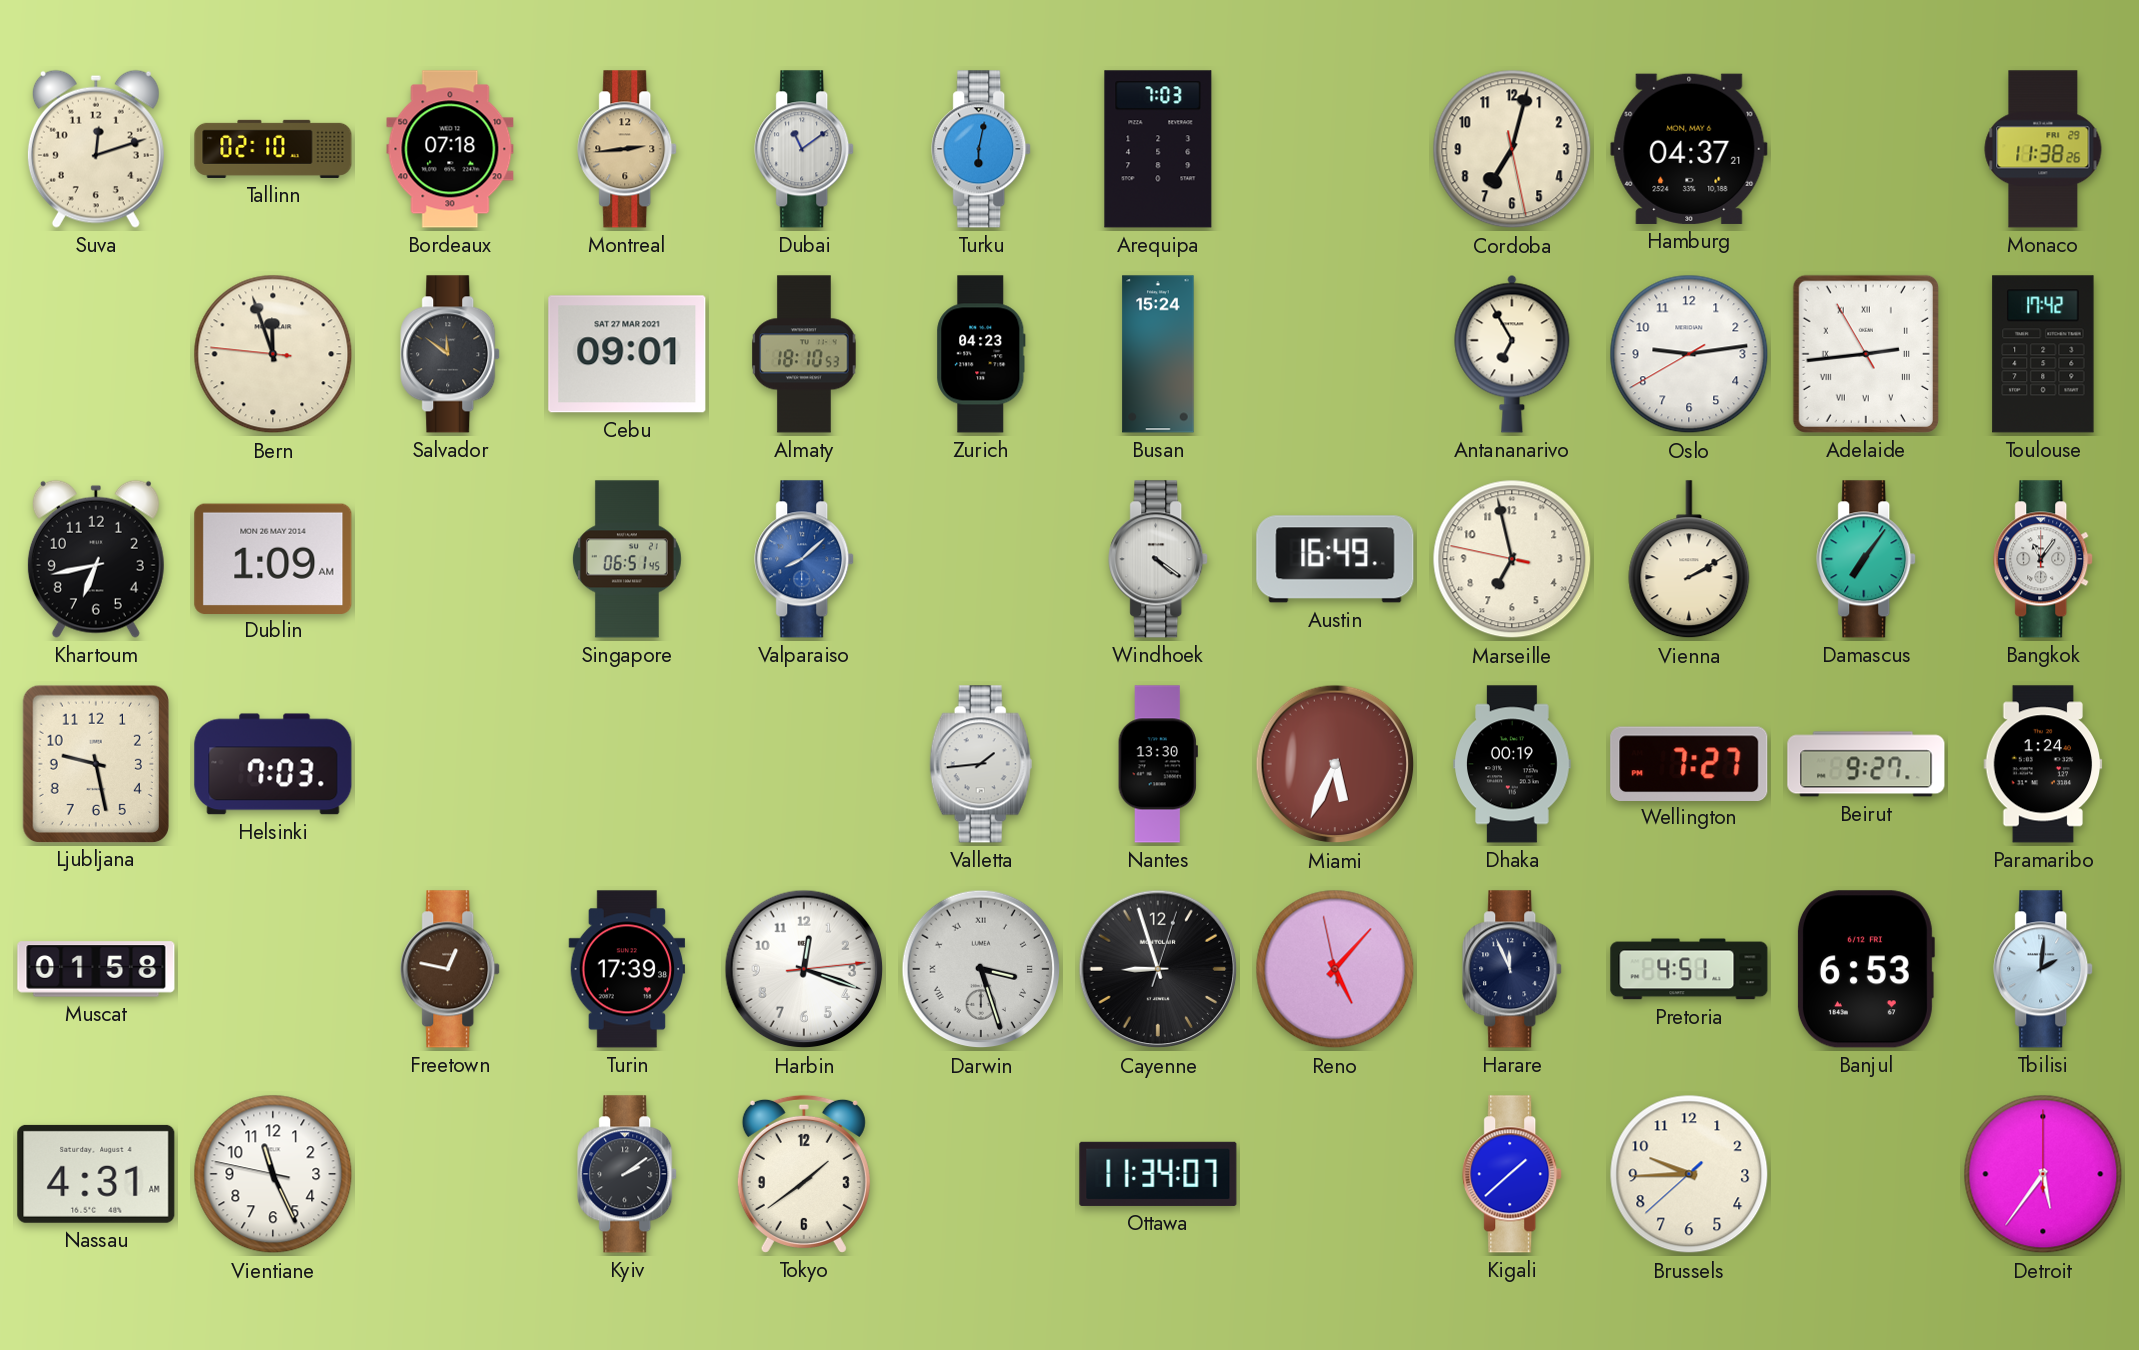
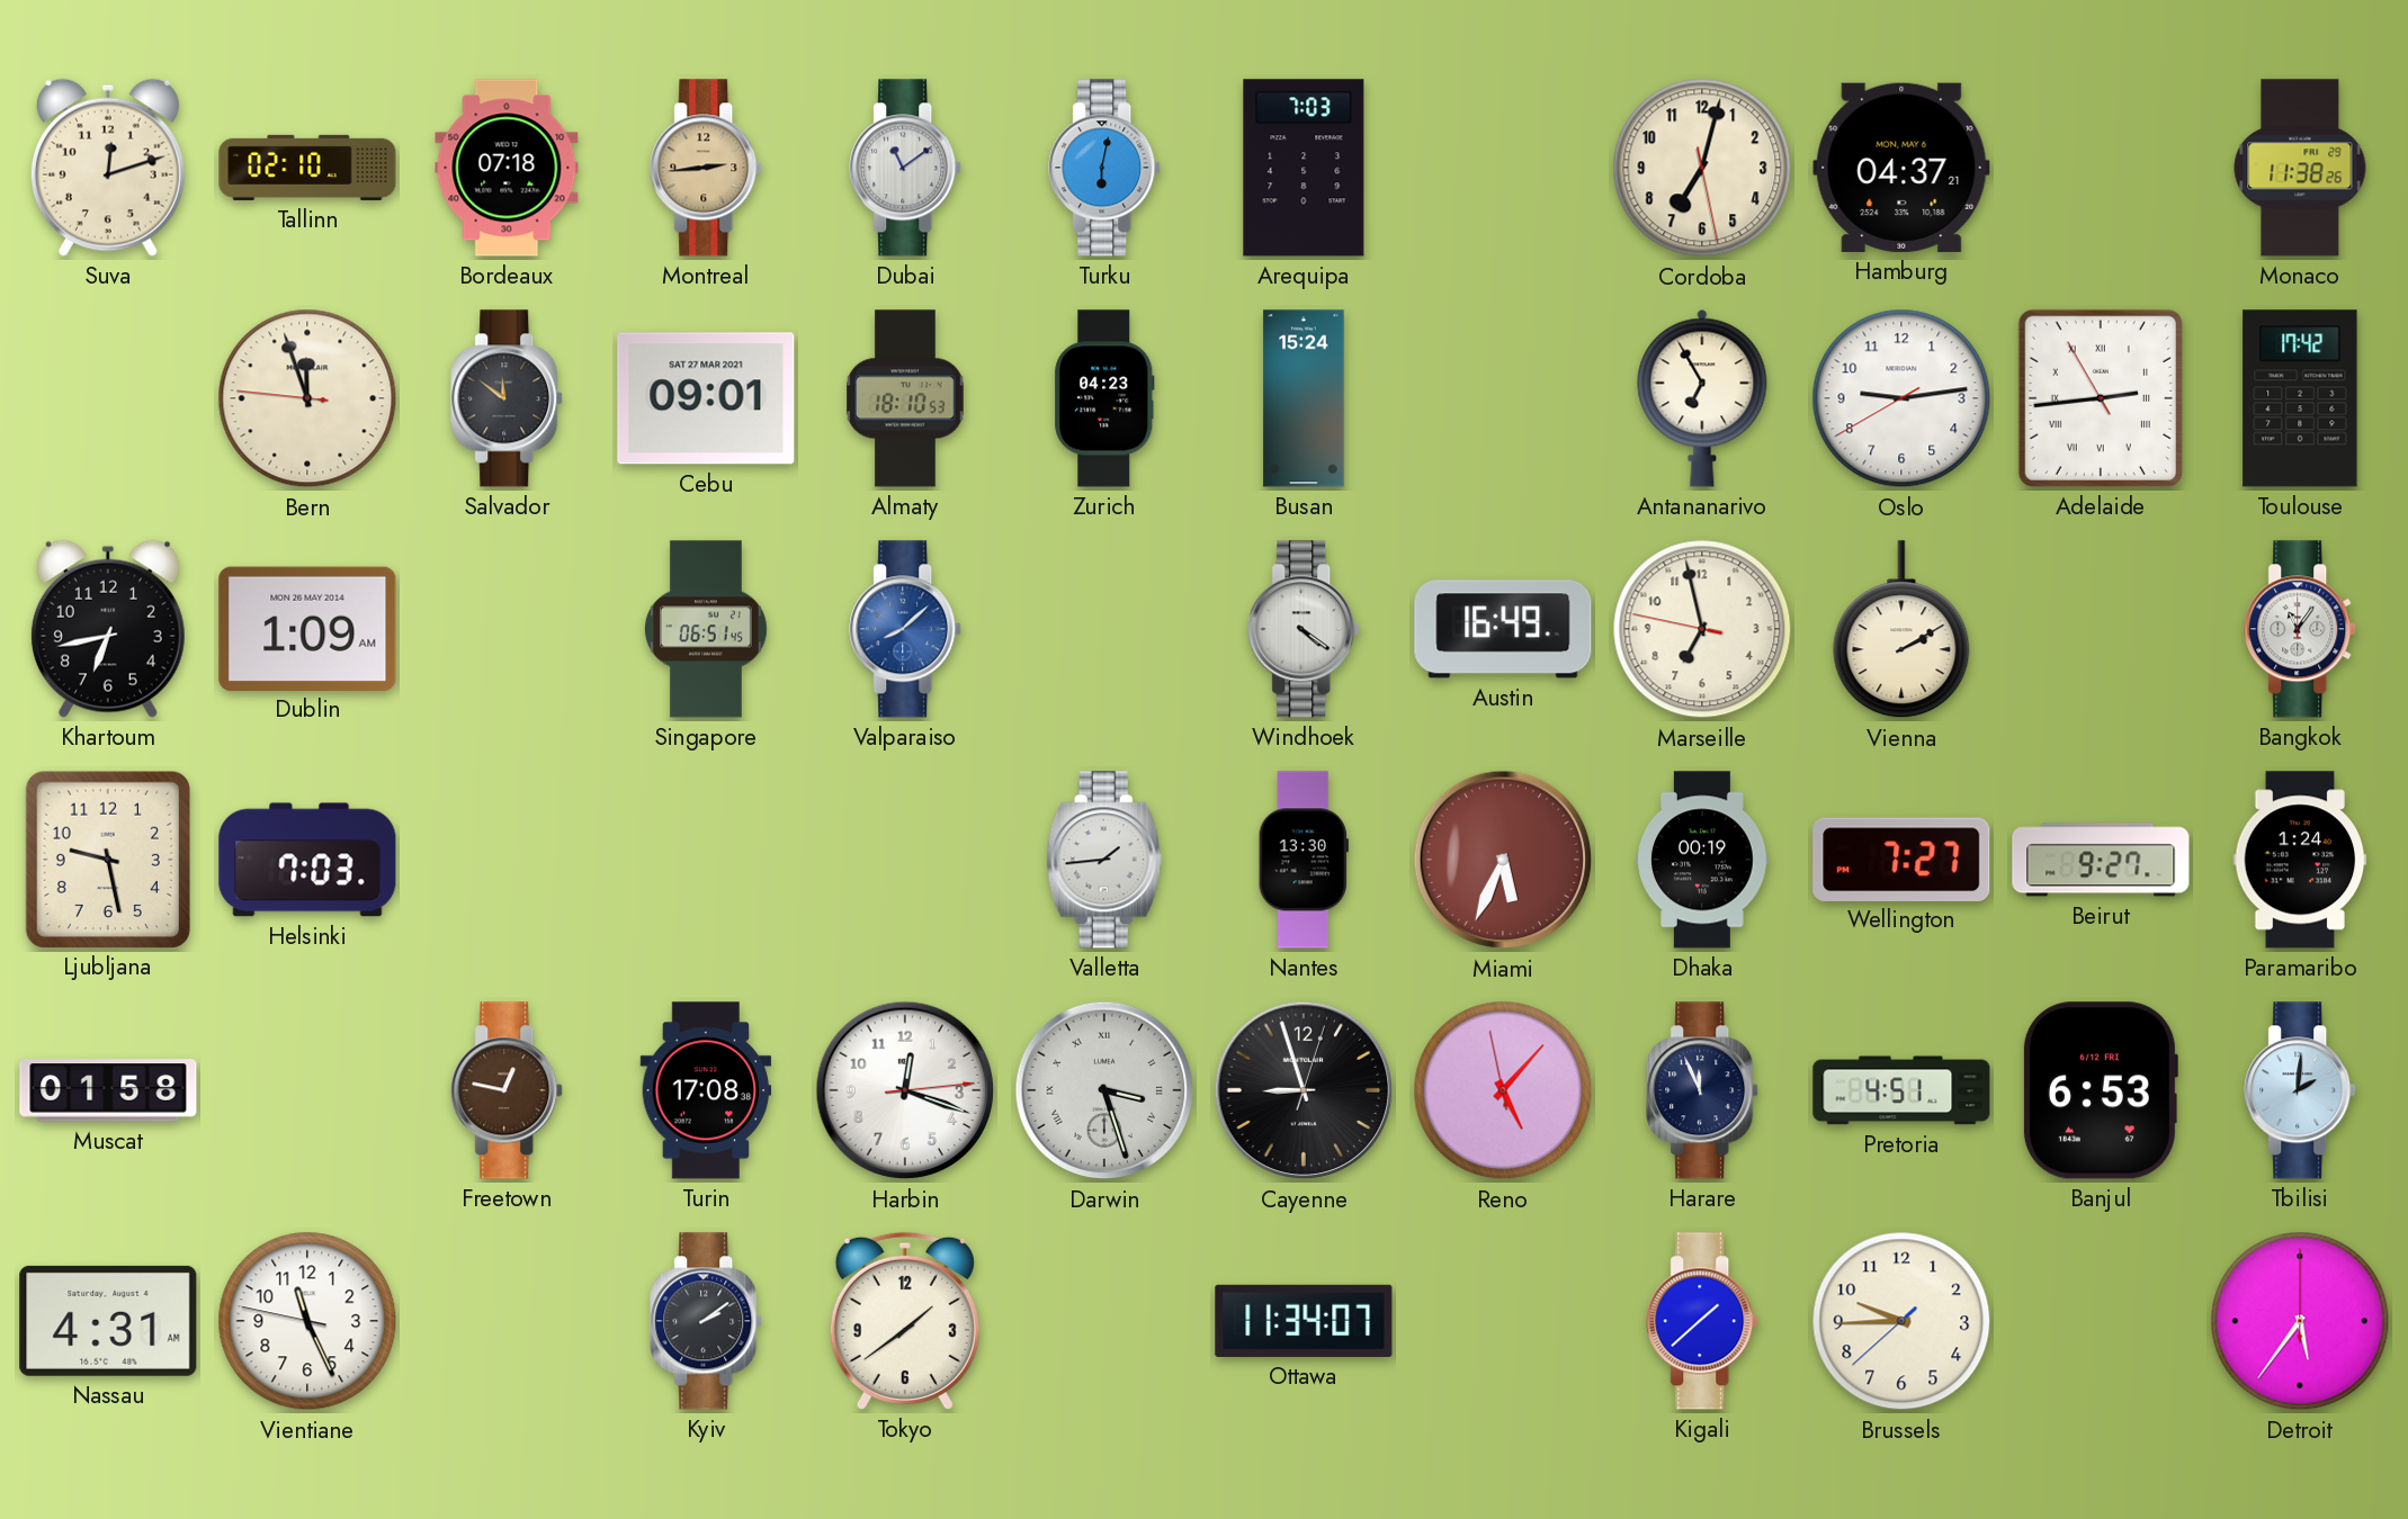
Damascus: 7:06 -> none
Turin: 17:39 -> 17:08
